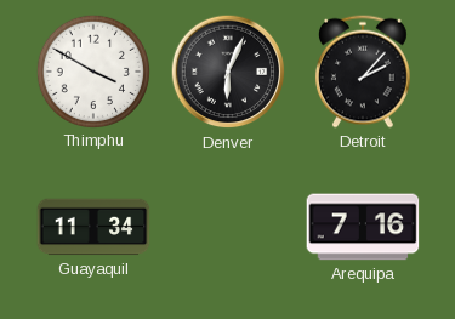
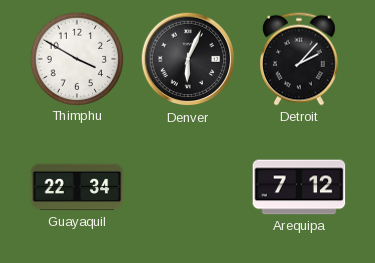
Guayaquil: 11:34 -> 22:34
Arequipa: 7:16 -> 7:12
